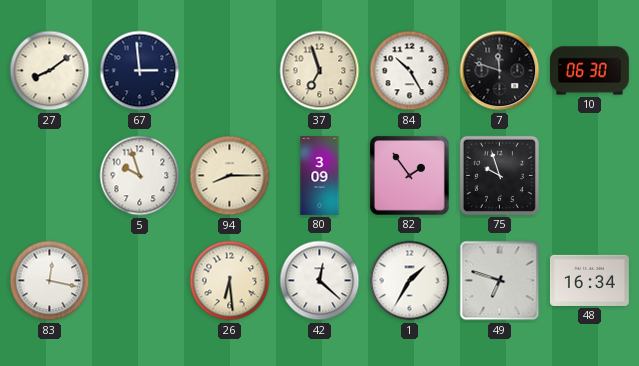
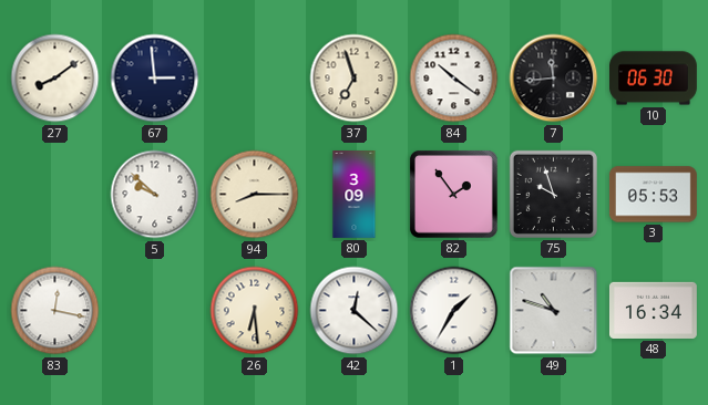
84: 10:25 -> 10:21
7: 11:48 -> 11:44
5: 9:57 -> 9:52
3: none -> 05:53
49: 6:48 -> 10:48
